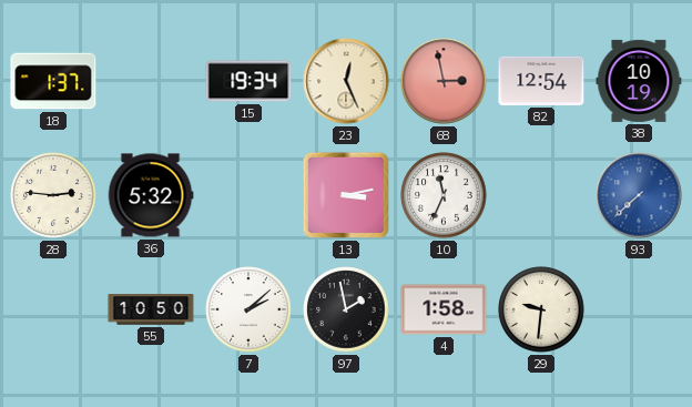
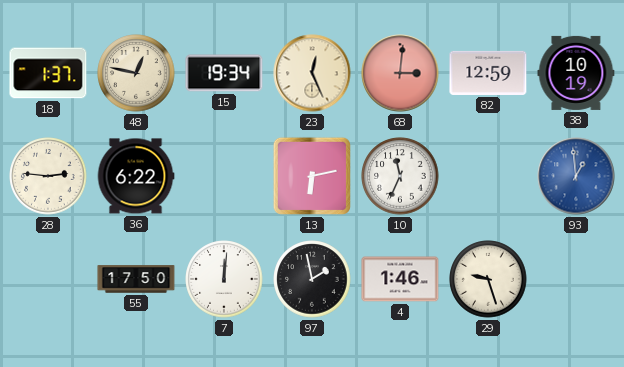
48: none -> 12:47
68: 2:58 -> 3:01
82: 12:54 -> 12:59
36: 5:32 -> 6:22
13: 3:13 -> 6:13
93: 7:38 -> 12:59
55: 10:50 -> 17:50
7: 2:08 -> 12:01
4: 1:58 -> 1:46
29: 9:31 -> 9:27
